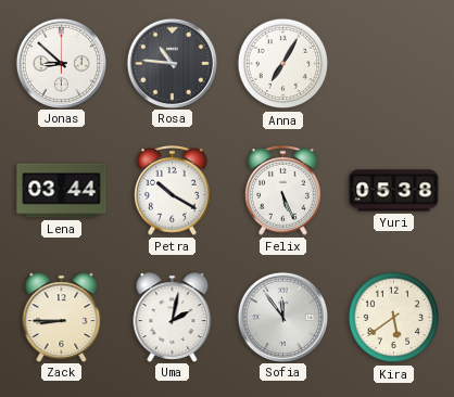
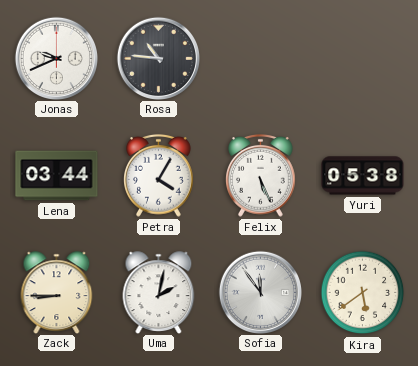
Jonas: 8:52 -> 9:41
Anna: 7:05 -> none
Petra: 10:20 -> 4:05
